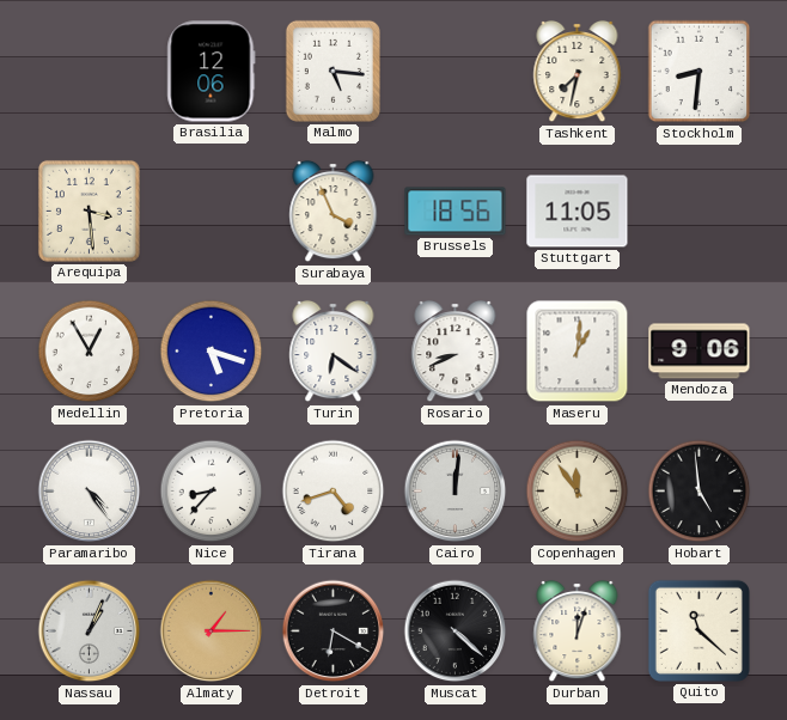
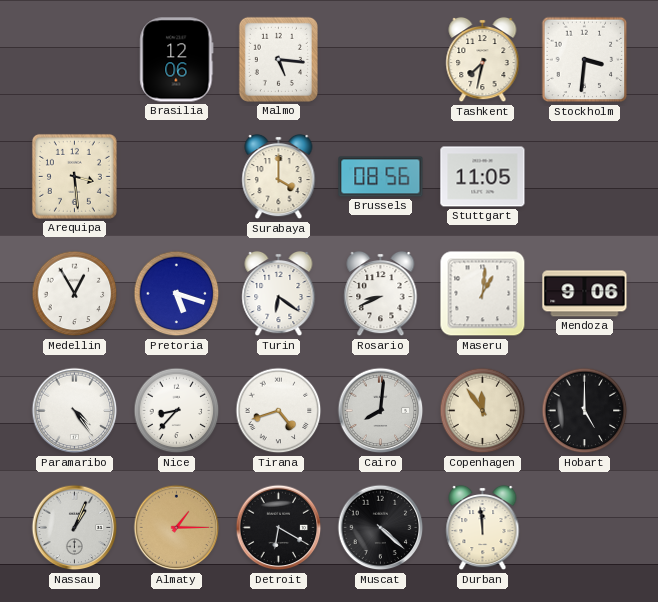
Stockholm: 8:31 -> 3:31
Surabaya: 3:56 -> 4:00
Brussels: 18:56 -> 08:56
Cairo: 12:01 -> 8:01
Hobart: 4:59 -> 5:00
Durban: 12:03 -> 11:59
Quito: 11:22 -> none
